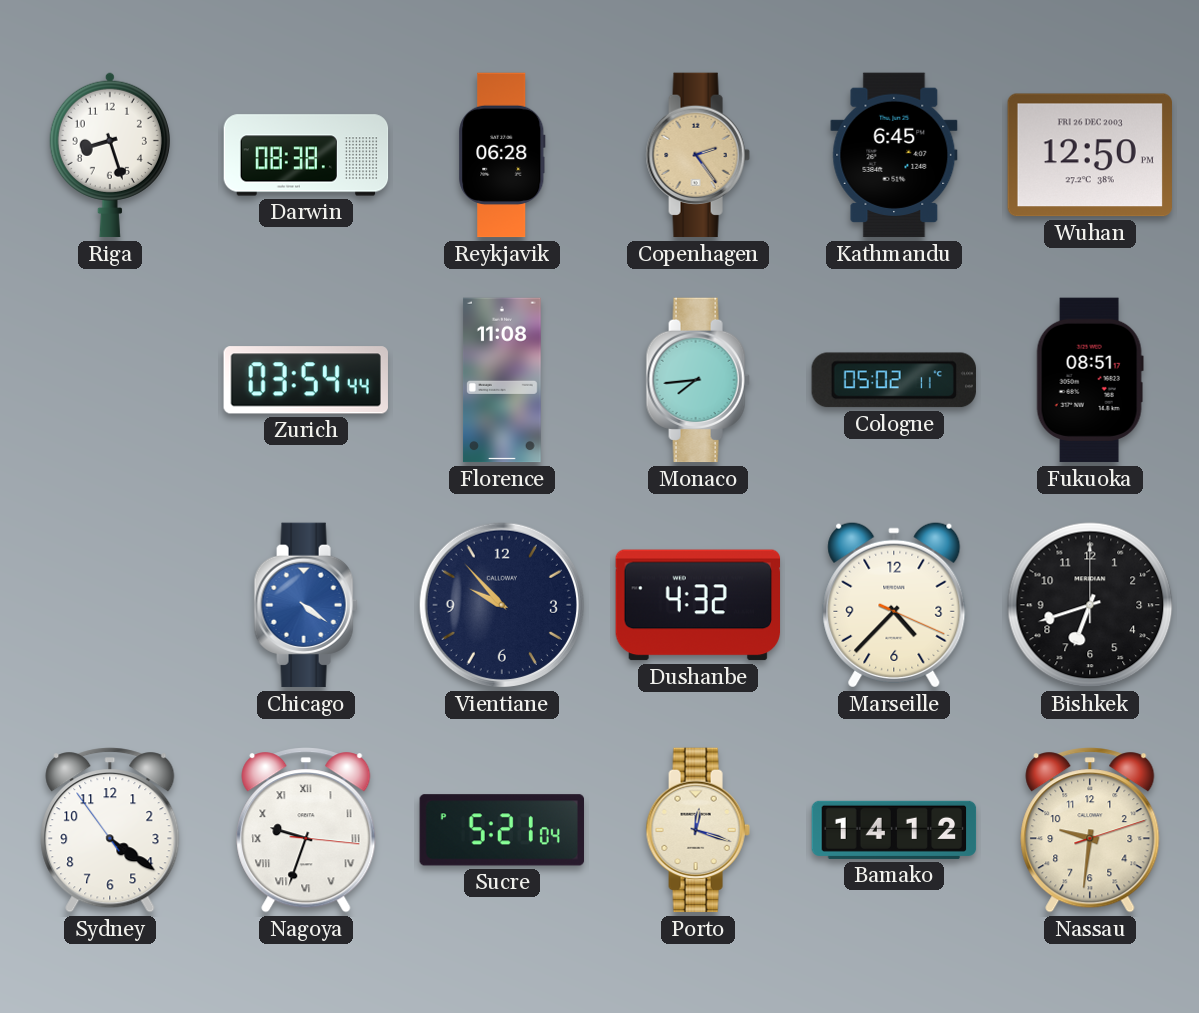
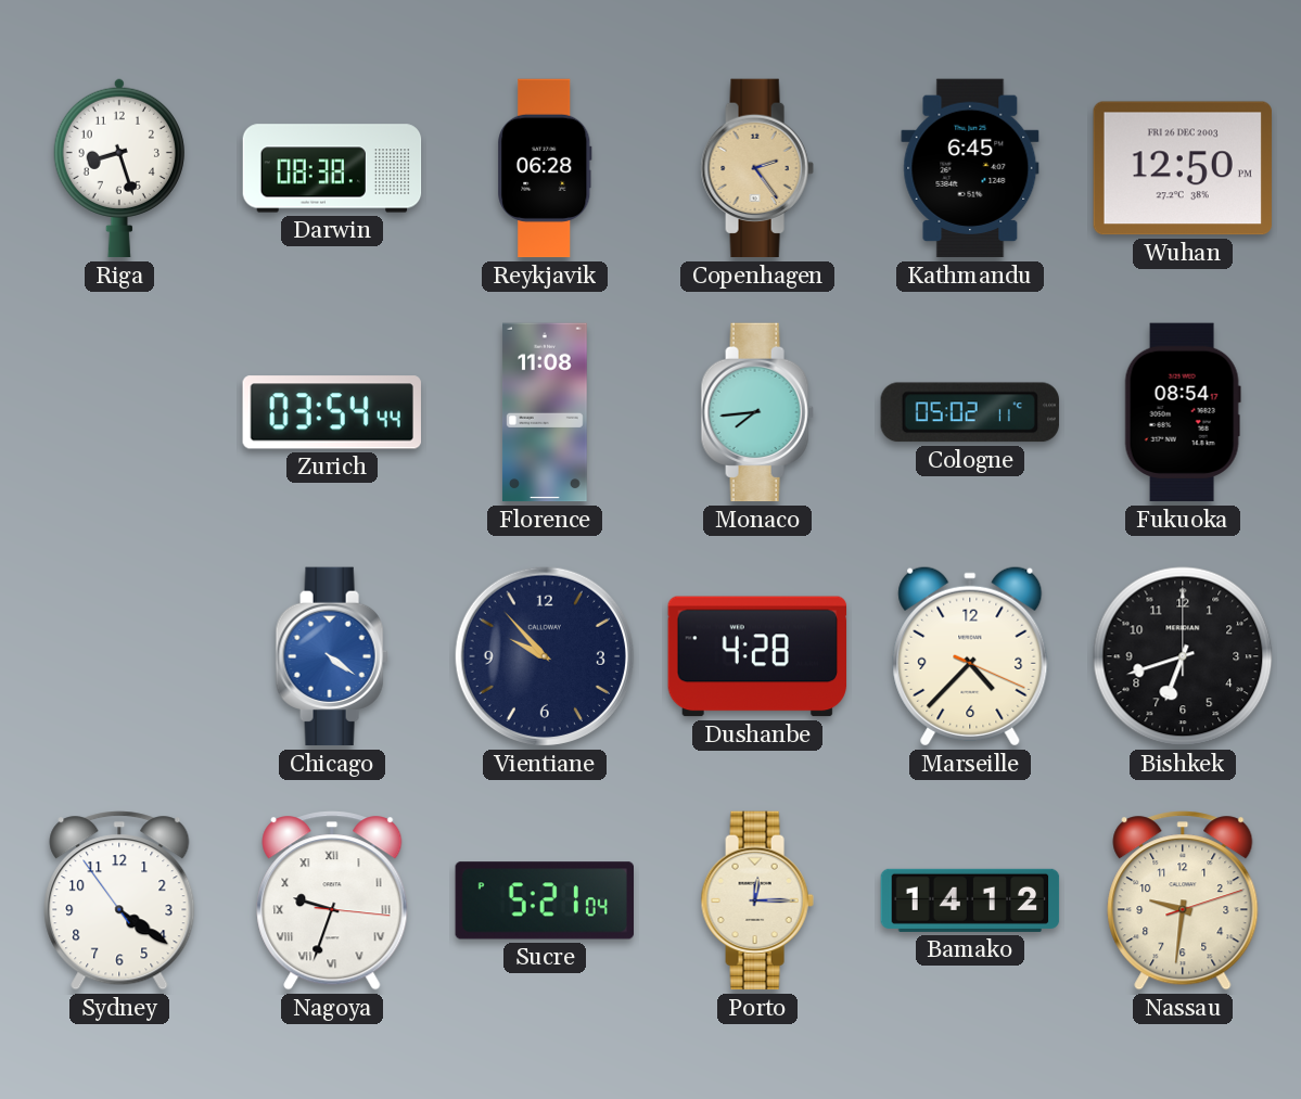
Fukuoka: 08:51 -> 08:54
Dushanbe: 4:32 -> 4:28
Porto: 12:18 -> 12:15
